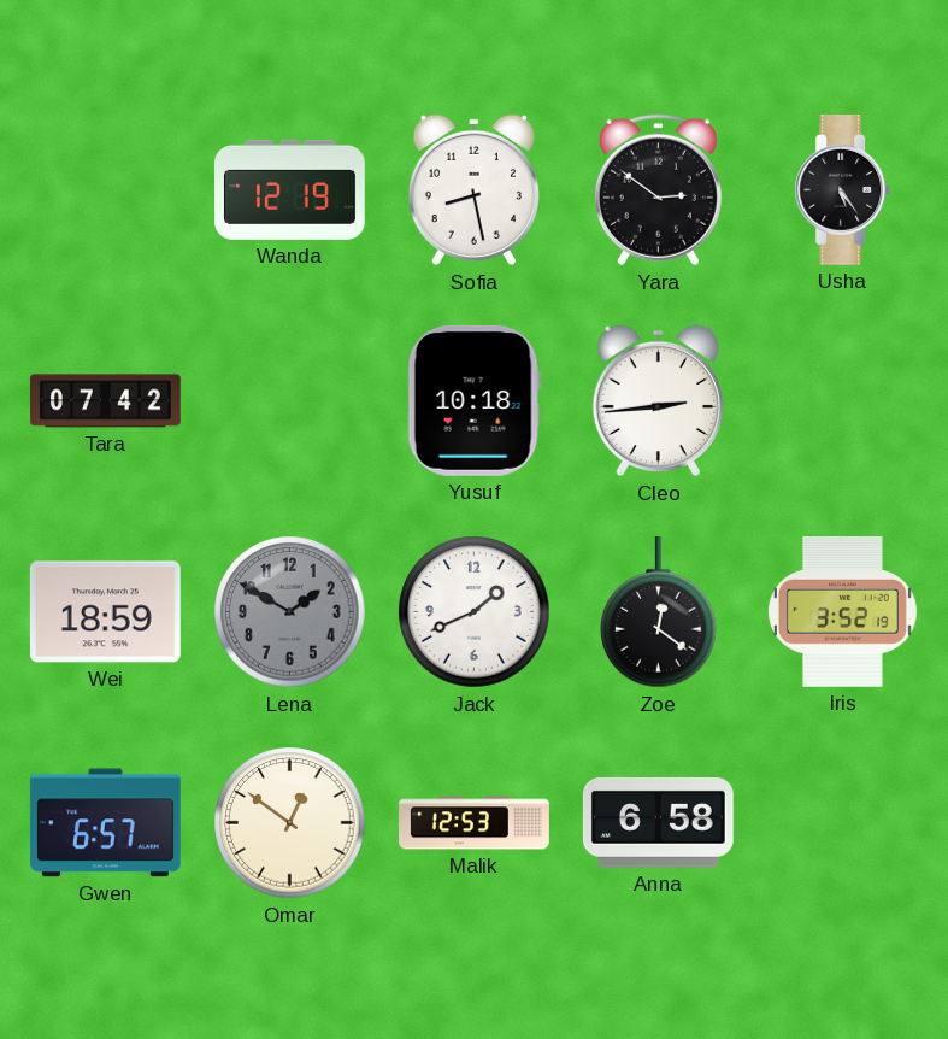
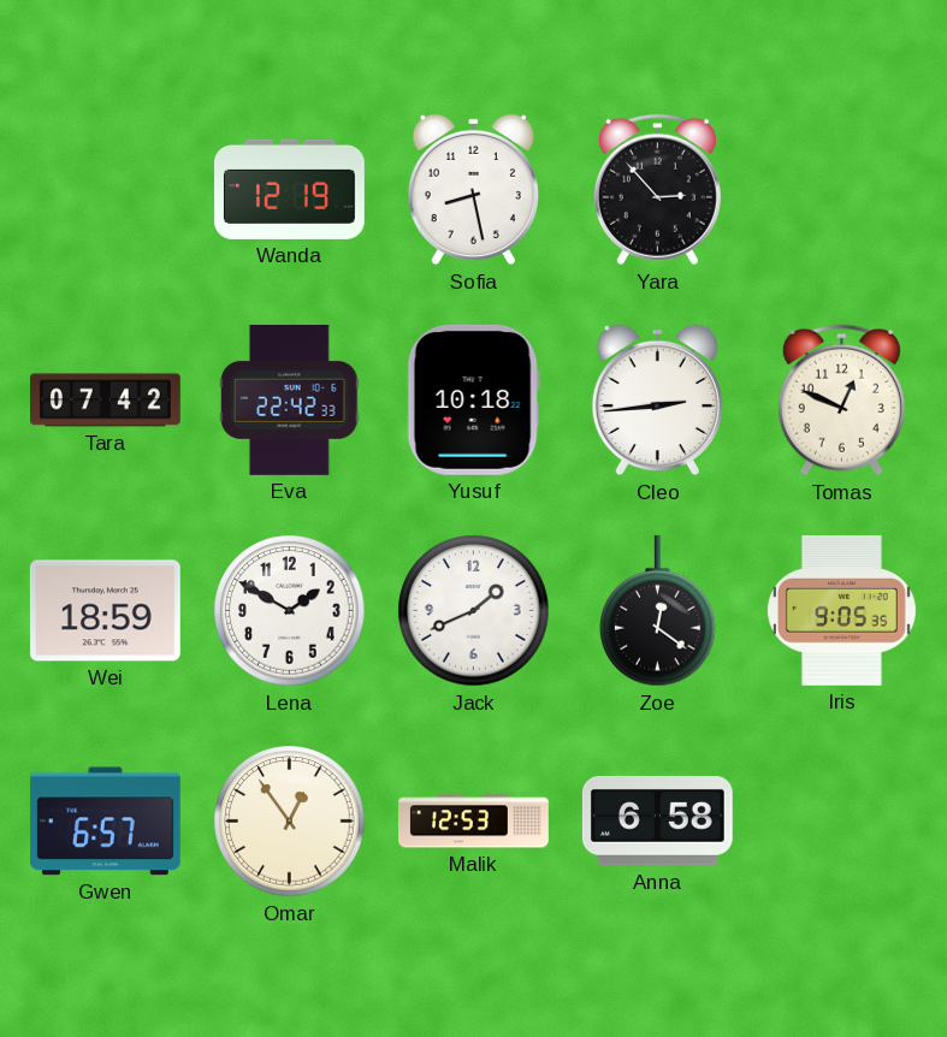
Yara: 2:51 -> 2:53
Usha: 5:24 -> none
Eva: none -> 22:42
Tomas: none -> 12:49
Lena dial: grey -> white
Iris: 3:52 -> 9:05
Omar: 12:51 -> 12:54
